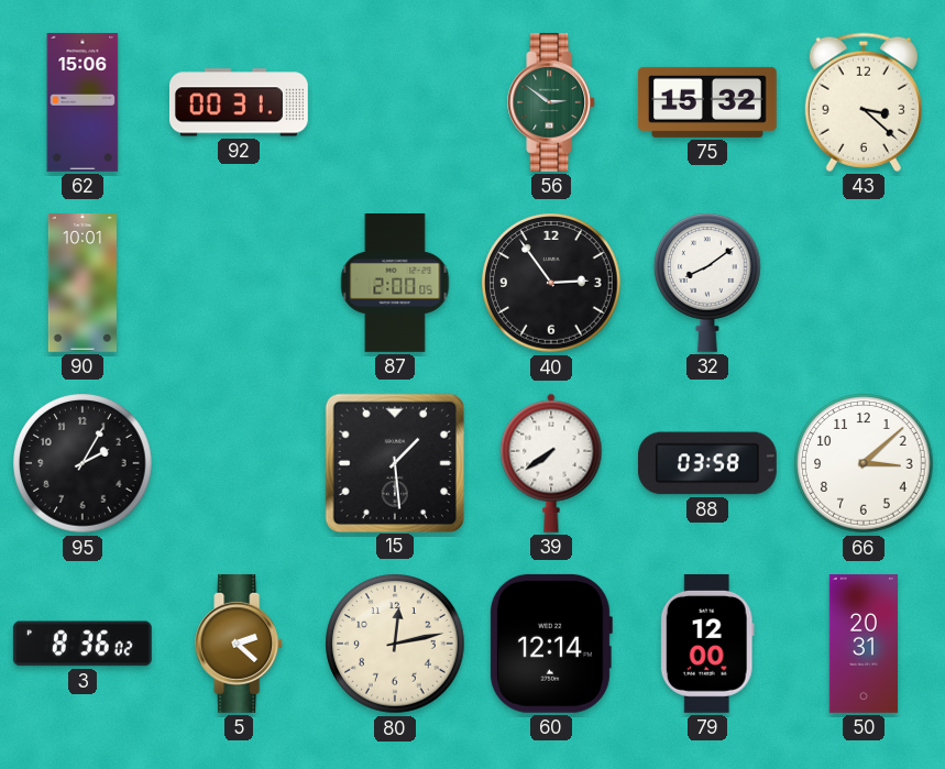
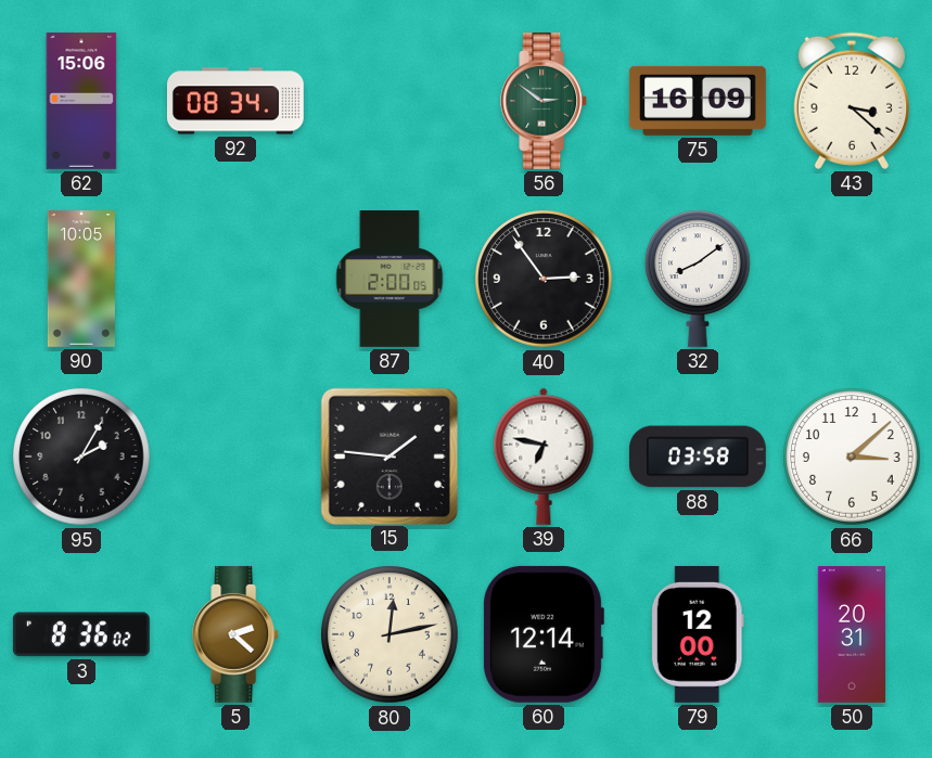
92: 00:31 -> 08:34
75: 15:32 -> 16:09
90: 10:01 -> 10:05
15: 1:29 -> 1:46
39: 7:39 -> 6:47
